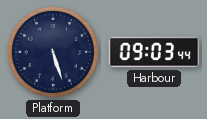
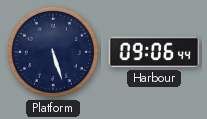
Harbour: 09:03 -> 09:06
